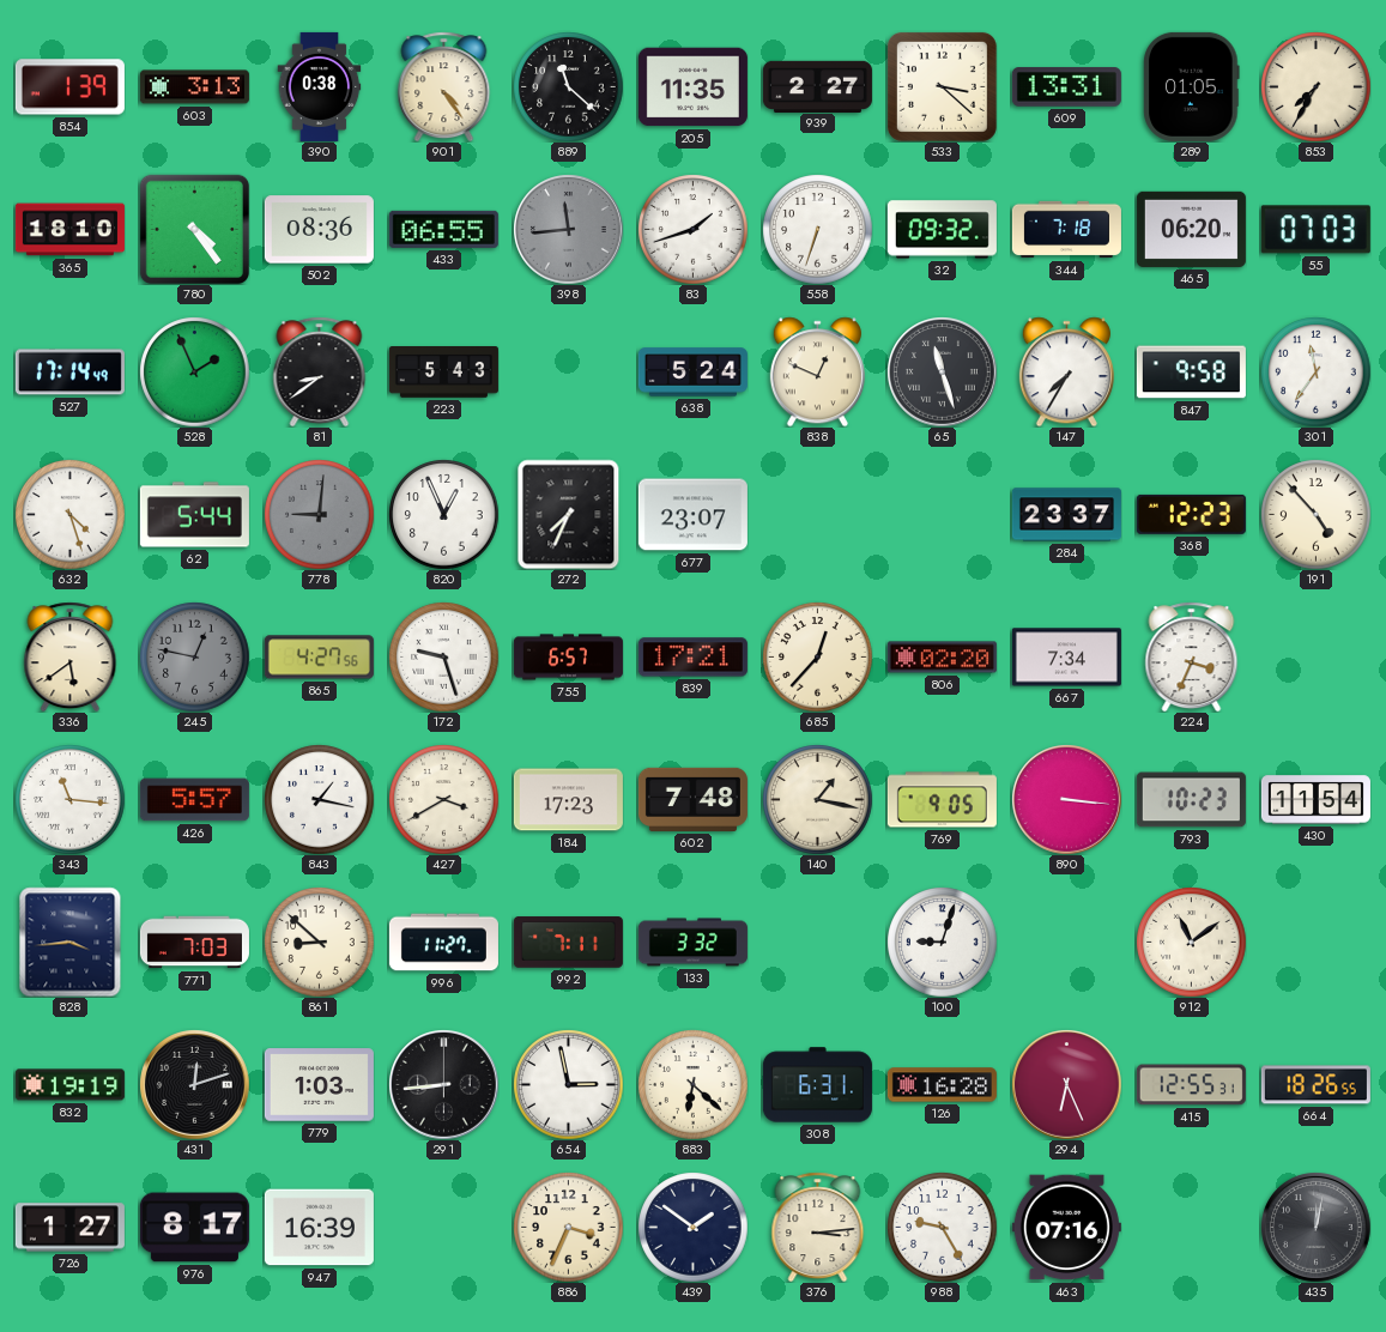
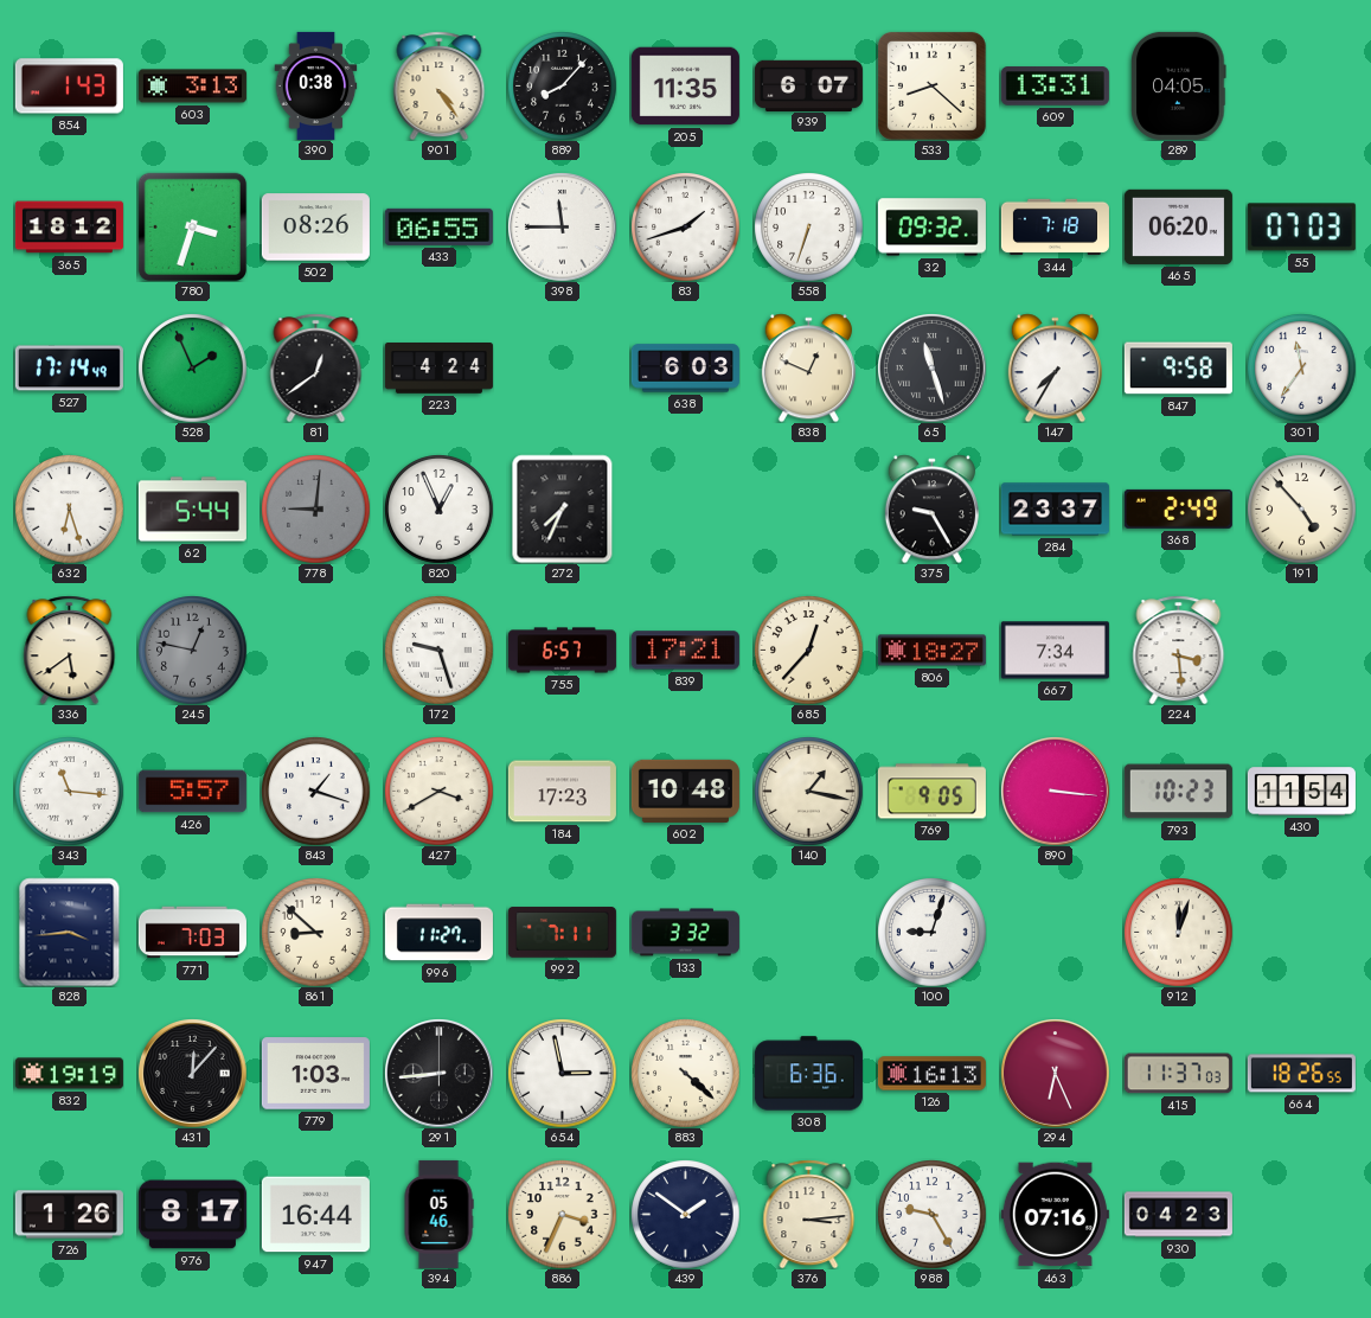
854: 1:39 -> 1:43
889: 11:22 -> 8:07
939: 2:27 -> 6:07
533: 3:22 -> 8:22
289: 01:05 -> 04:05
853: 7:35 -> none
365: 18:10 -> 18:12
780: 4:24 -> 3:33
502: 08:36 -> 08:26
398: 11:44 -> 11:45
398 dial: grey -> white
81: 8:39 -> 12:39
223: 5:43 -> 4:24
638: 5:24 -> 6:03
632: 4:27 -> 6:27
677: 23:07 -> none
375: none -> 9:25
368: 12:23 -> 2:49
865: 4:27 -> none
806: 02:20 -> 18:27
224: 3:34 -> 3:29
843: 1:17 -> 1:18
602: 7:48 -> 10:48
912: 11:09 -> 12:03
431: 12:12 -> 12:07
883: 6:22 -> 4:22
308: 6:31 -> 6:36
126: 16:28 -> 16:13
415: 12:55 -> 11:37
726: 1:27 -> 1:26
947: 16:39 -> 16:44
394: none -> 05:46
930: none -> 04:23
435: 12:02 -> none
